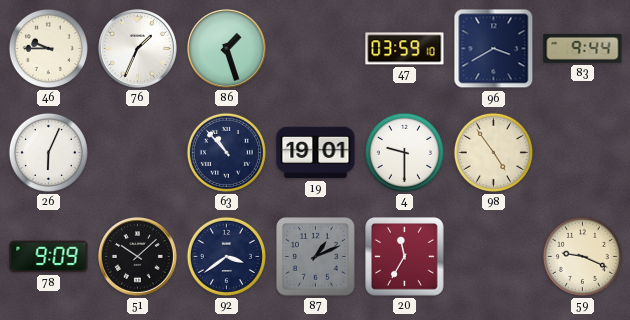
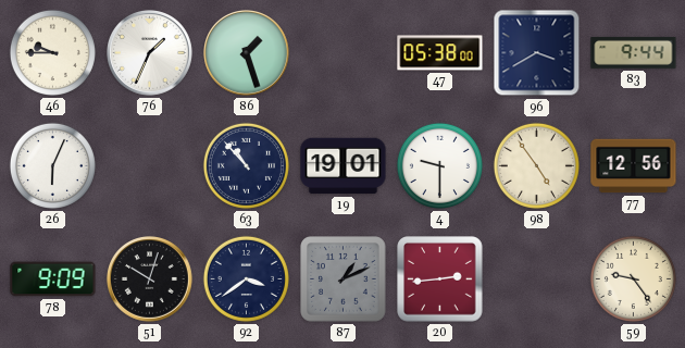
47: 03:59 -> 05:38
77: none -> 12:56
51: 10:08 -> 10:03
20: 11:35 -> 2:44
59: 9:19 -> 9:24
